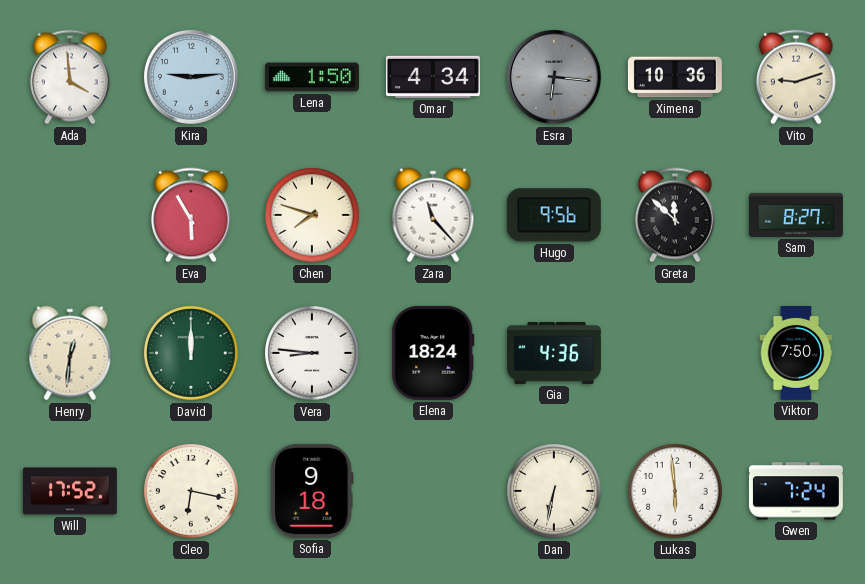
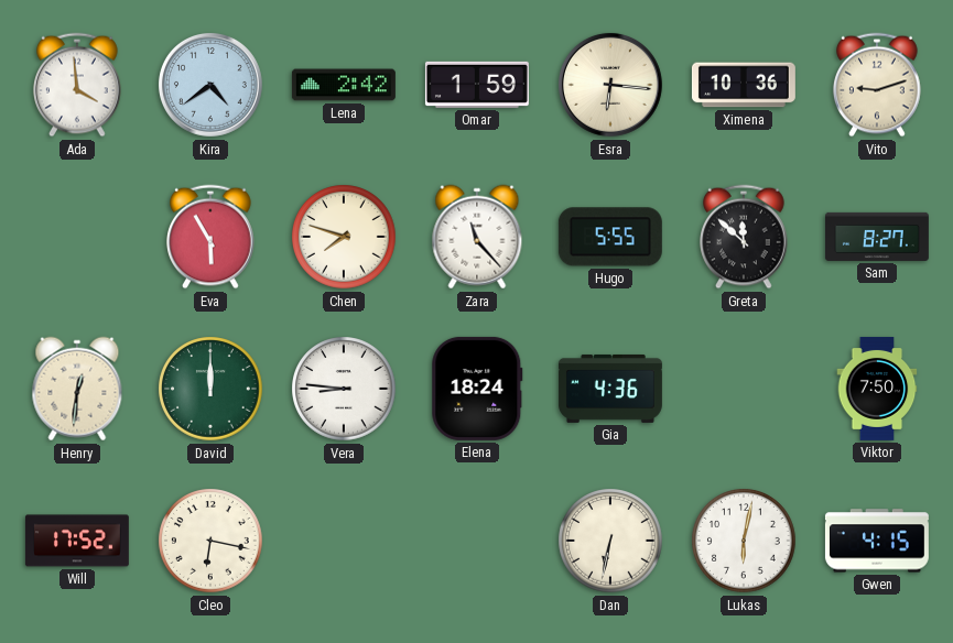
Kira: 9:14 -> 4:39
Lena: 1:50 -> 2:42
Omar: 4:34 -> 1:59
Esra dial: grey -> cream
Hugo: 9:56 -> 5:55
Sofia: 9:18 -> none
Lukas: 5:59 -> 6:02
Gwen: 7:24 -> 4:15
